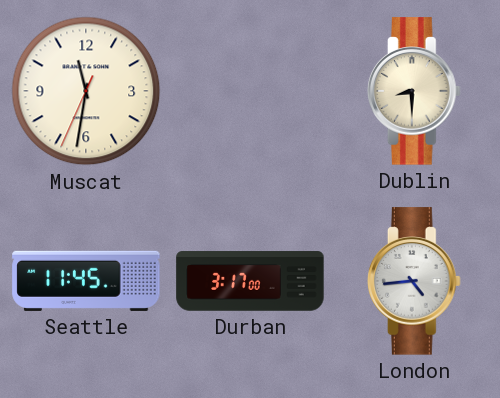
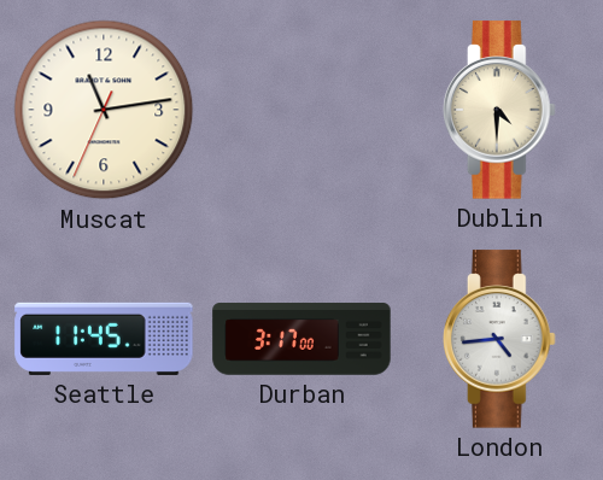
Muscat: 11:31 -> 11:13
Dublin: 8:30 -> 4:30
